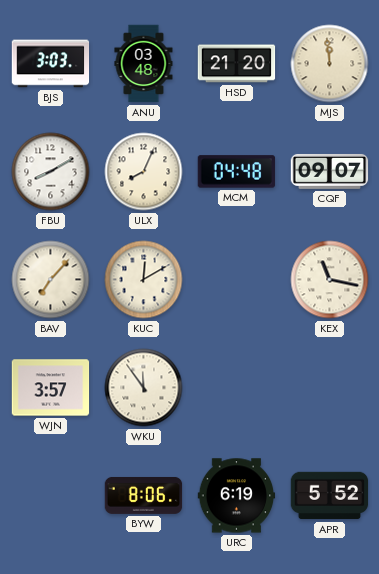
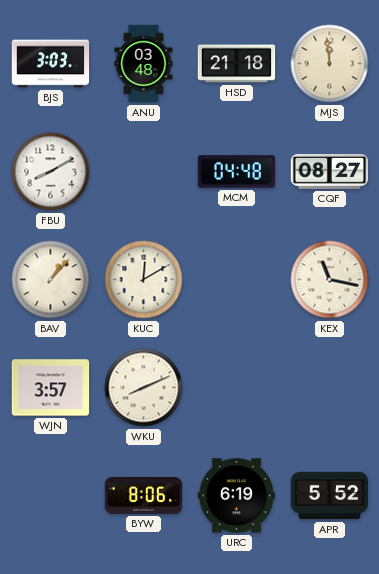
HSD: 21:20 -> 21:18
ULX: 8:04 -> none
CQF: 09:07 -> 08:27
BAV: 7:07 -> 1:07
WKU: 11:54 -> 8:11
